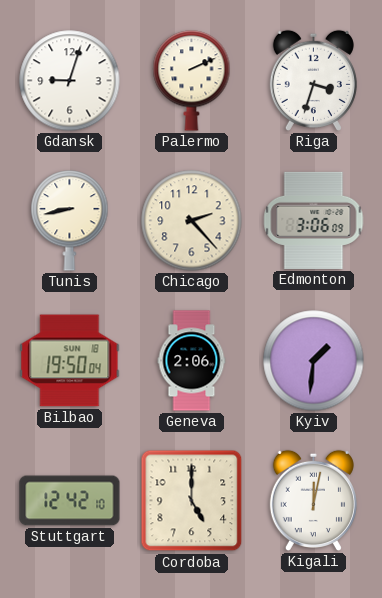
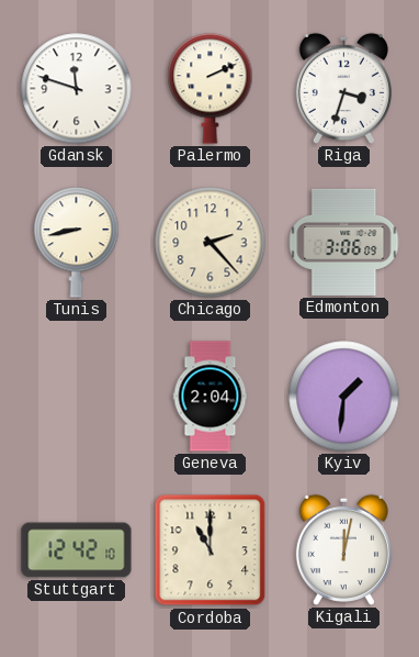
Gdansk: 9:03 -> 11:48
Bilbao: 19:50 -> none
Geneva: 2:06 -> 2:04
Cordoba: 5:00 -> 11:00
